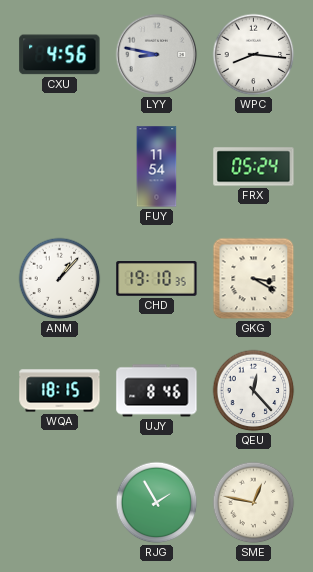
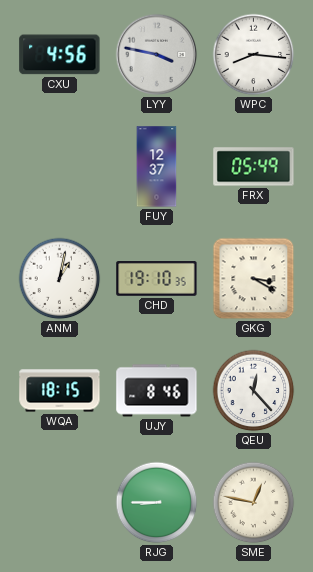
LYY: 8:47 -> 3:47
FUY: 11:54 -> 12:37
FRX: 05:24 -> 05:49
ANM: 1:07 -> 1:02
RJG: 1:55 -> 8:45
